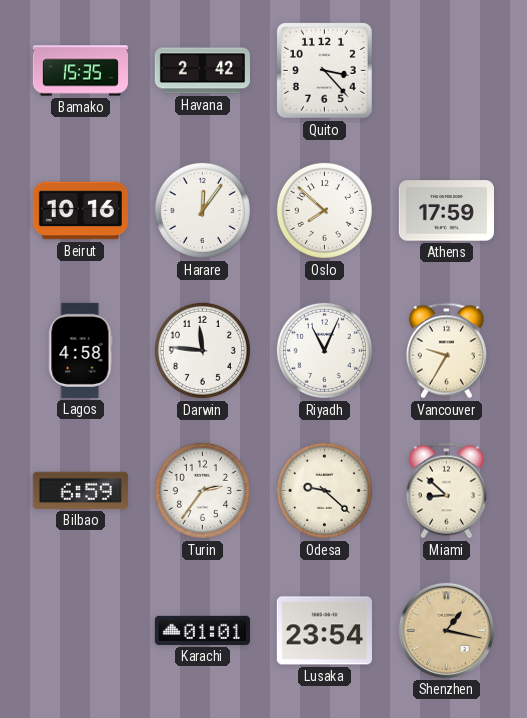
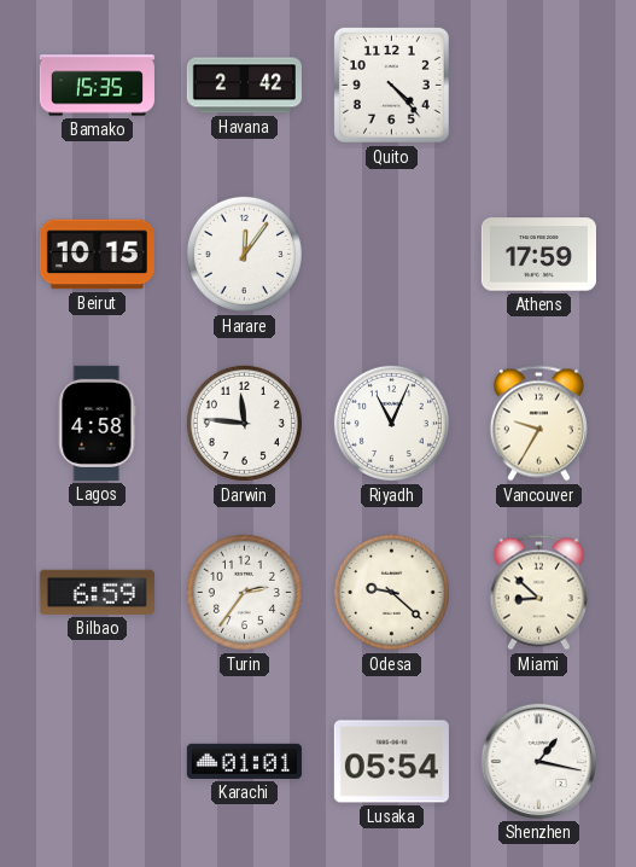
Quito: 3:23 -> 4:23
Beirut: 10:16 -> 10:15
Oslo: 7:52 -> none
Lusaka: 23:54 -> 05:54
Shenzhen dial: champagne -> white
